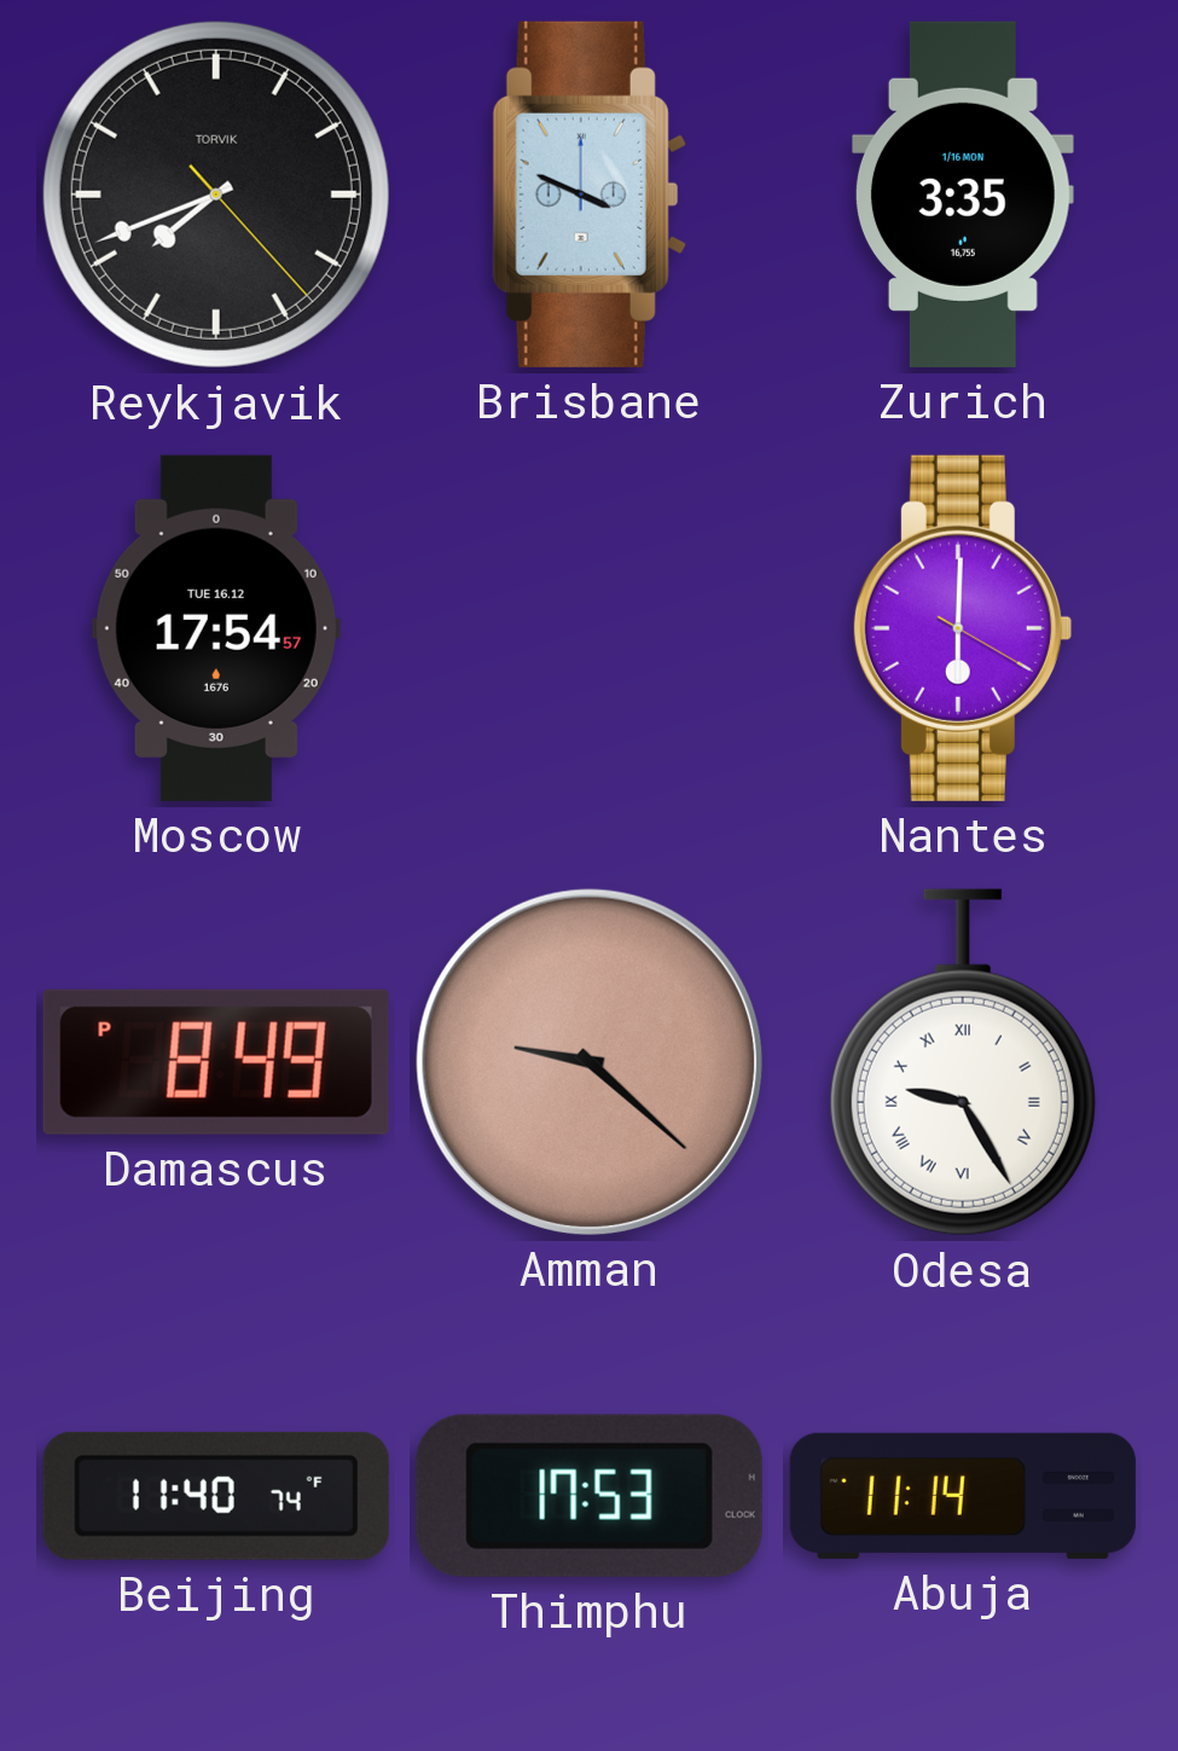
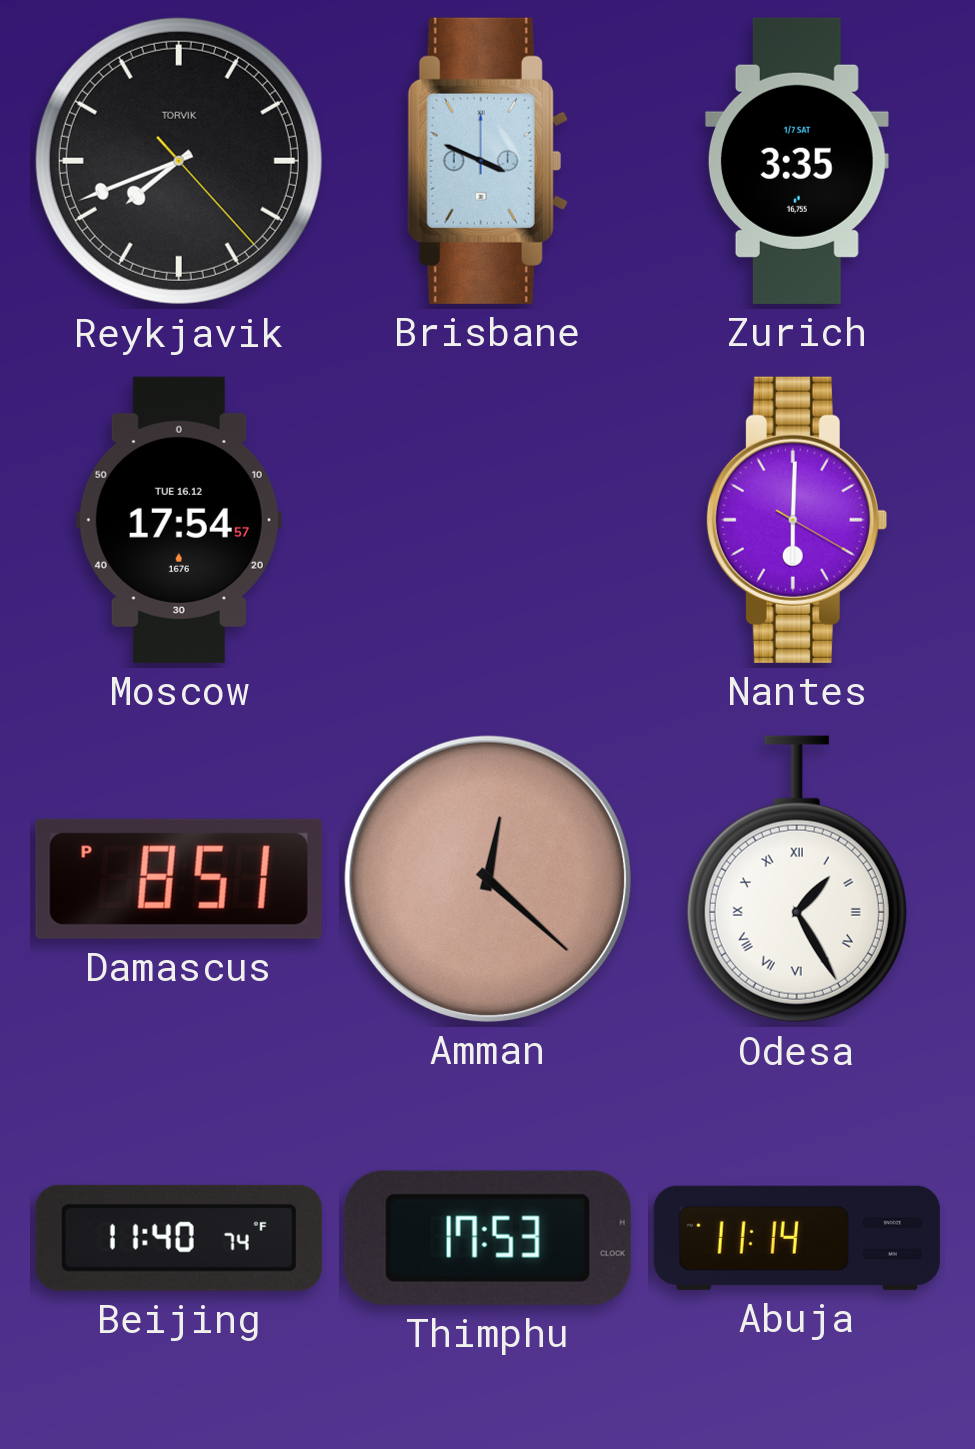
Zurich date: 1/16 MON -> 1/7 SAT
Damascus: 8:49 -> 8:51
Amman: 9:22 -> 12:22
Odesa: 9:25 -> 1:25
